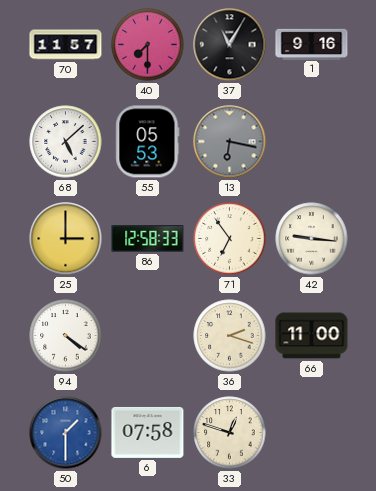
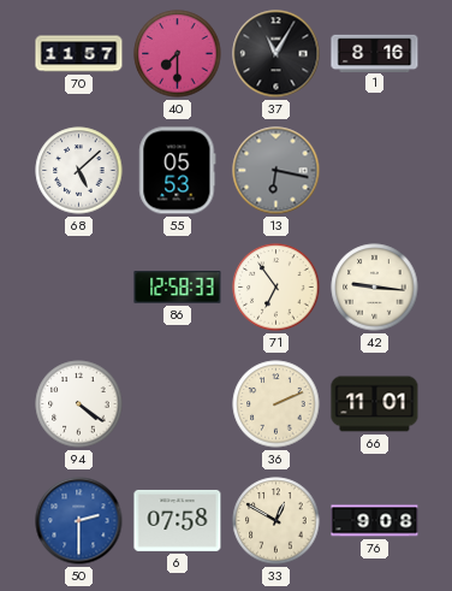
1: 9:16 -> 8:16
25: 3:00 -> none
36: 2:18 -> 2:11
66: 11:00 -> 11:01
50: 1:30 -> 2:30
33: 12:48 -> 12:50
76: none -> 9:08
